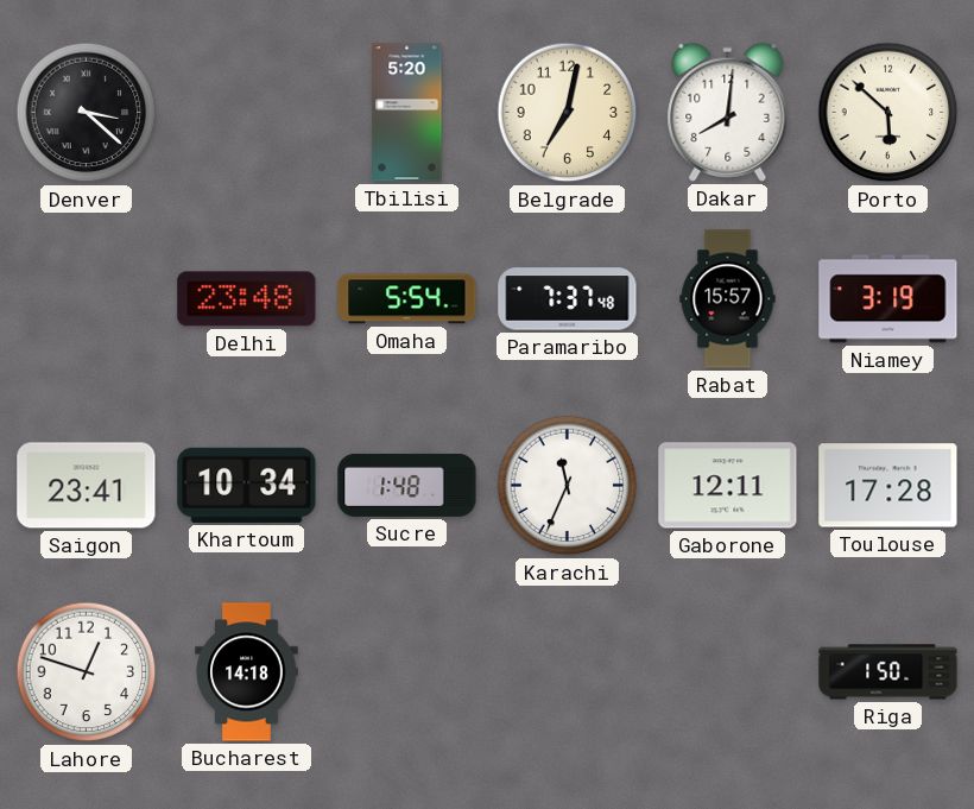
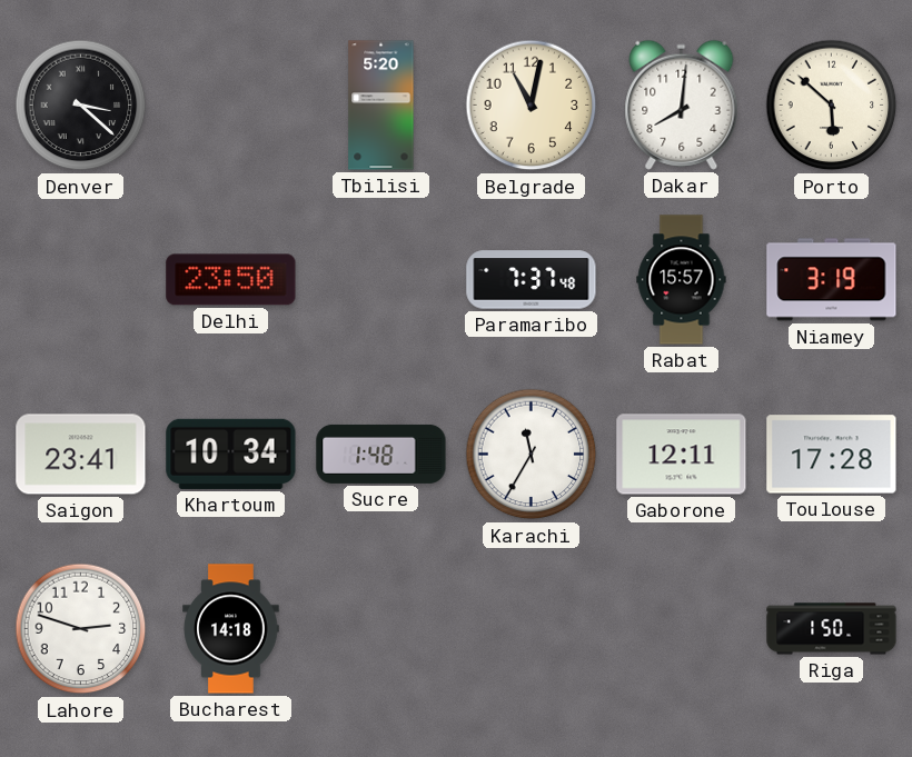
Belgrade: 7:02 -> 11:02
Delhi: 23:48 -> 23:50
Omaha: 5:54 -> none
Karachi: 11:34 -> 11:35
Lahore: 12:48 -> 2:48
